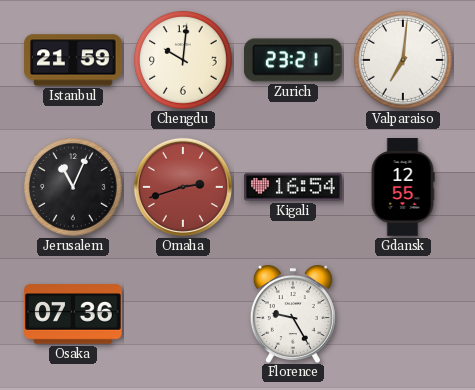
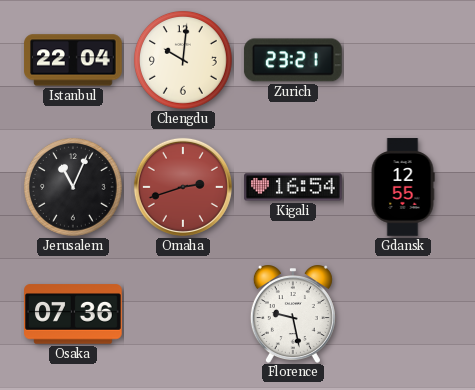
Istanbul: 21:59 -> 22:04
Valparaiso: 7:01 -> none
Florence: 9:25 -> 9:28
